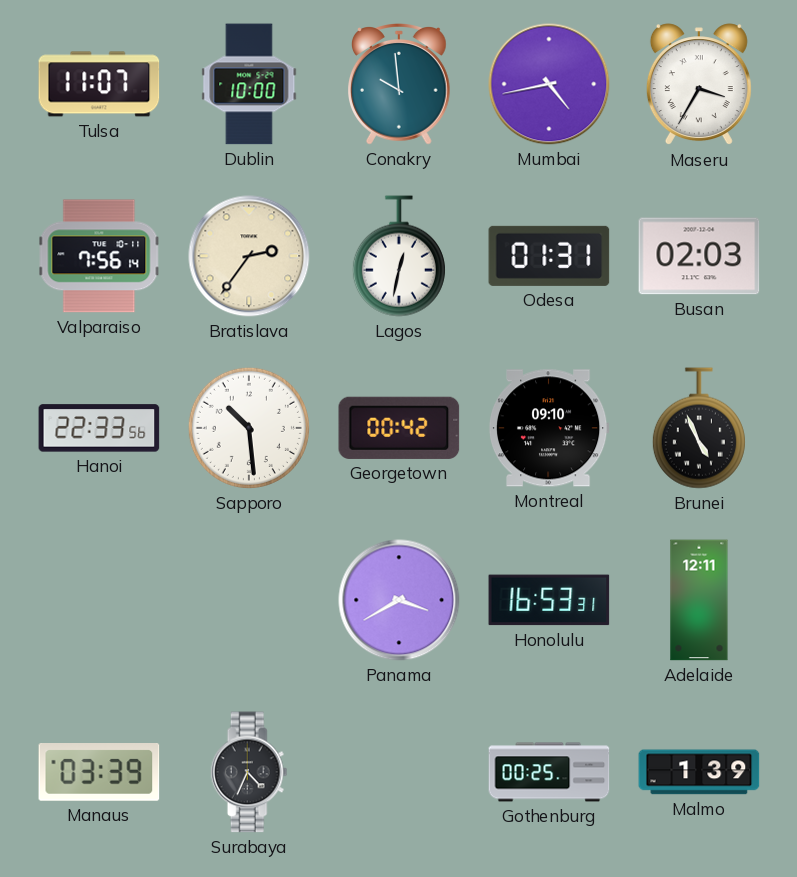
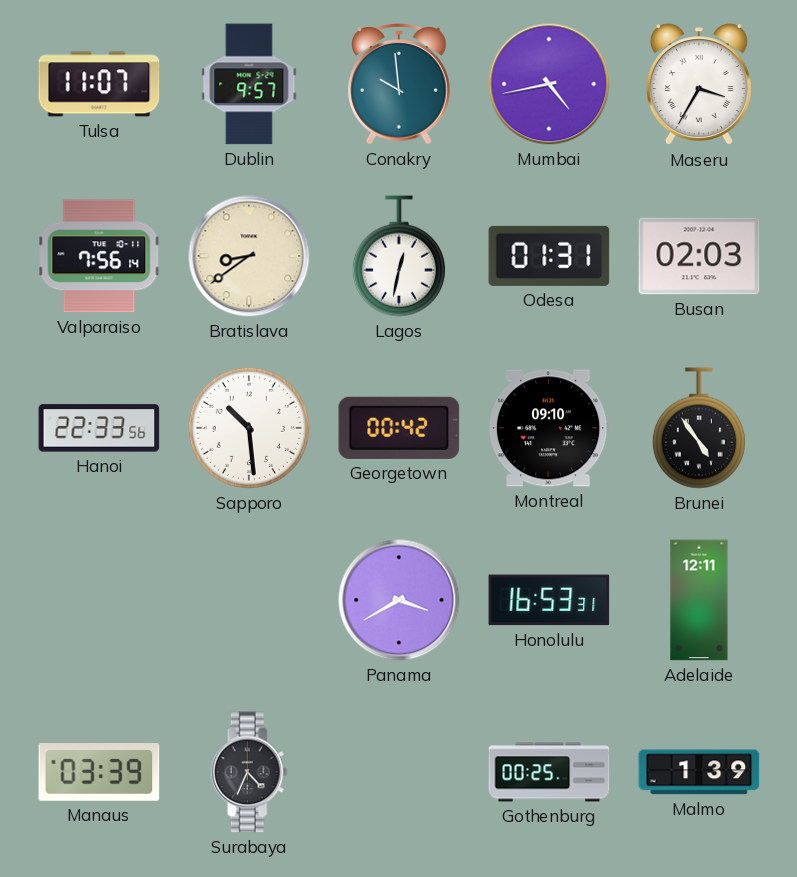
Dublin: 10:00 -> 9:57
Bratislava: 2:36 -> 8:39
Brunei: 4:56 -> 4:54
